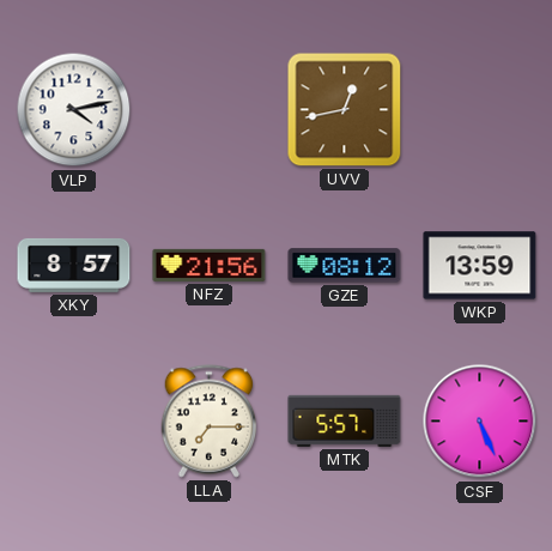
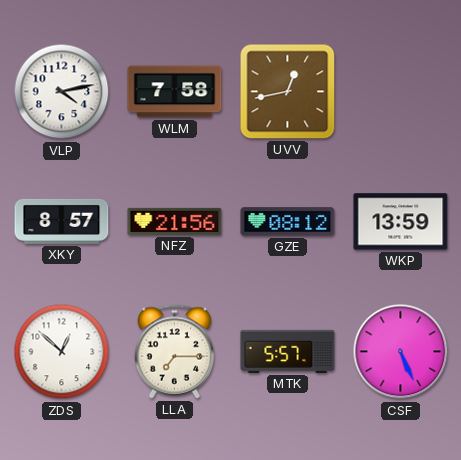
WLM: none -> 7:58
ZDS: none -> 12:52
